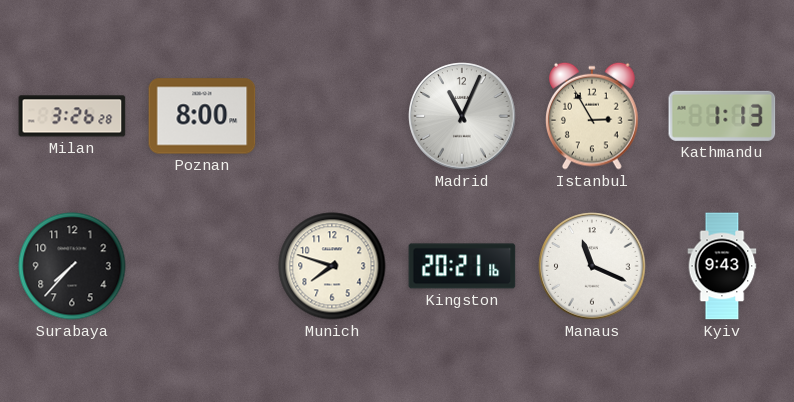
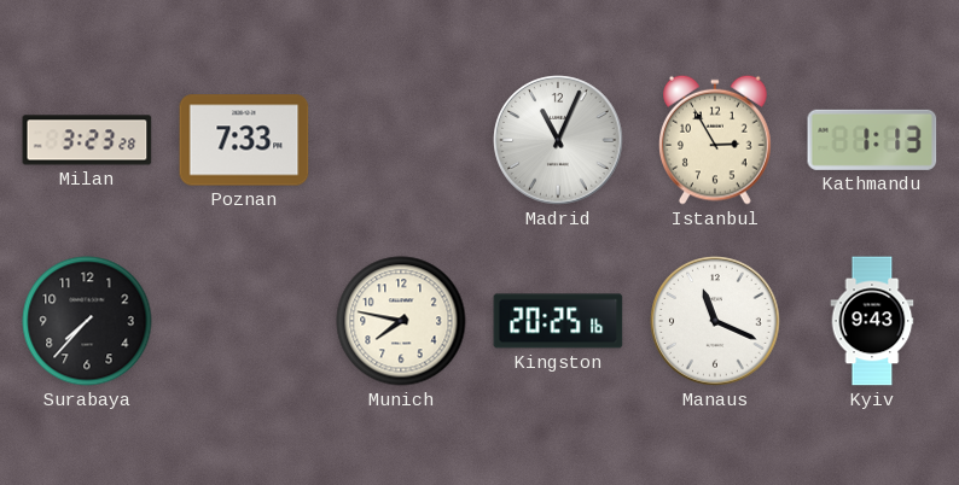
Milan: 3:26 -> 3:23
Poznan: 8:00 -> 7:33
Munich: 7:48 -> 7:47
Kingston: 20:21 -> 20:25
